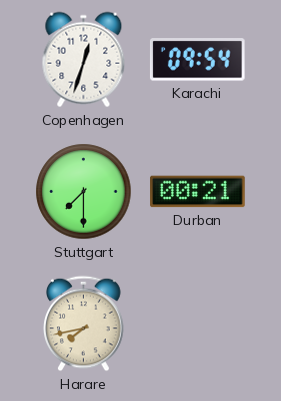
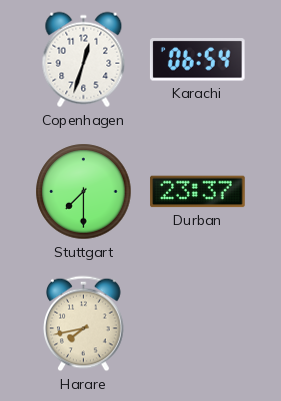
Karachi: 09:54 -> 06:54
Durban: 00:21 -> 23:37
